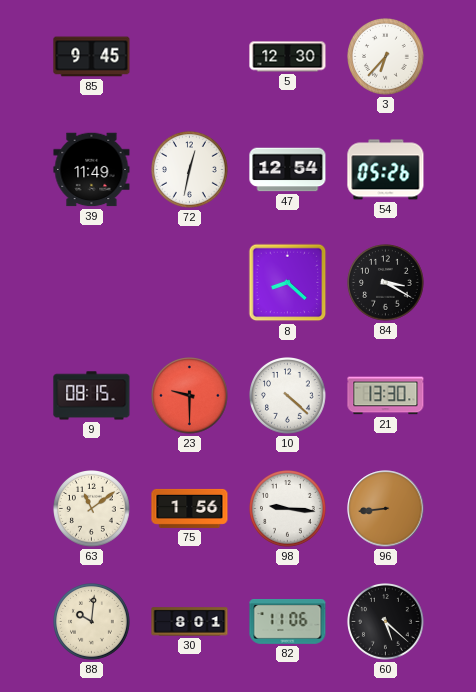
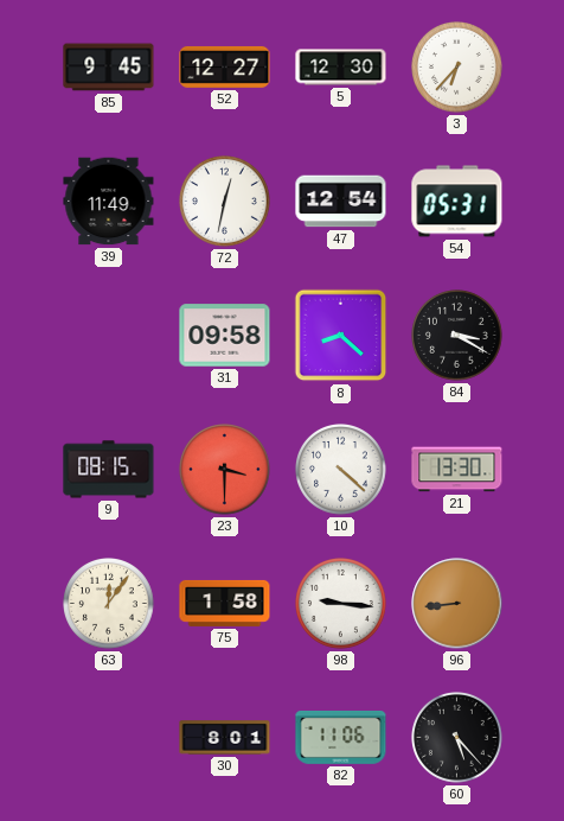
52: none -> 12:27
54: 05:26 -> 05:31
31: none -> 09:58
23: 9:30 -> 3:30
63: 11:09 -> 12:06
75: 1:56 -> 1:58
88: 10:01 -> none
60: 5:22 -> 5:23
